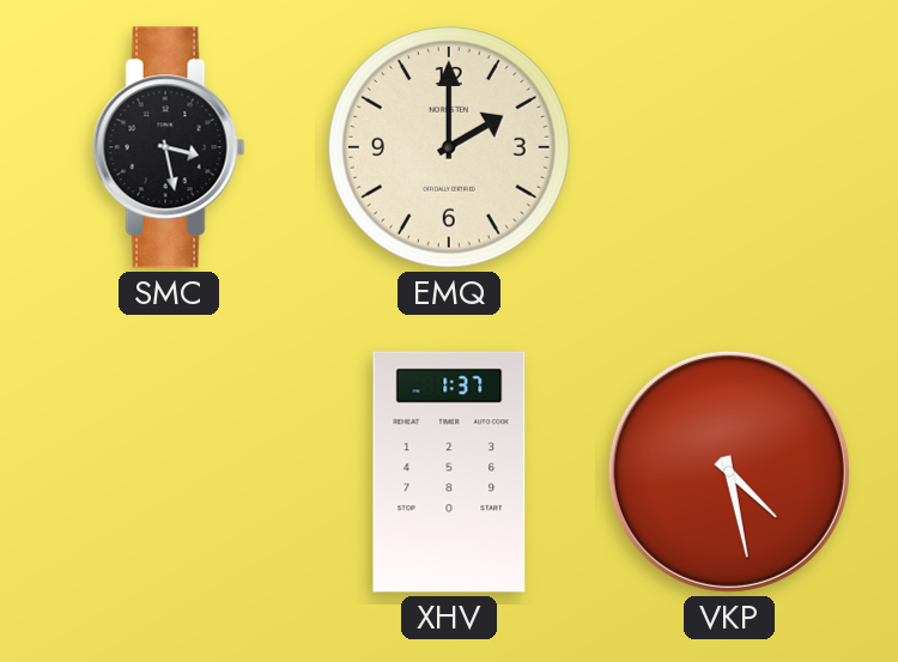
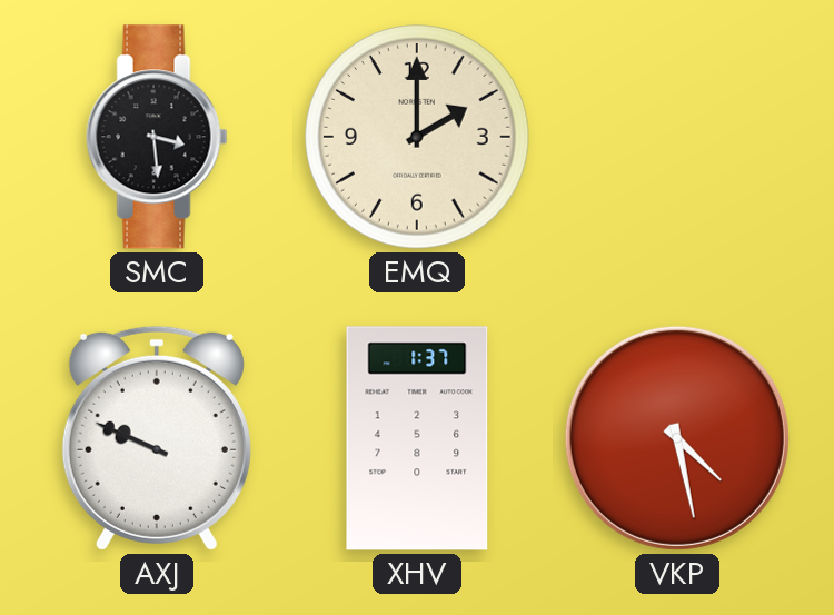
SMC: 3:28 -> 3:29
AXJ: none -> 9:49
